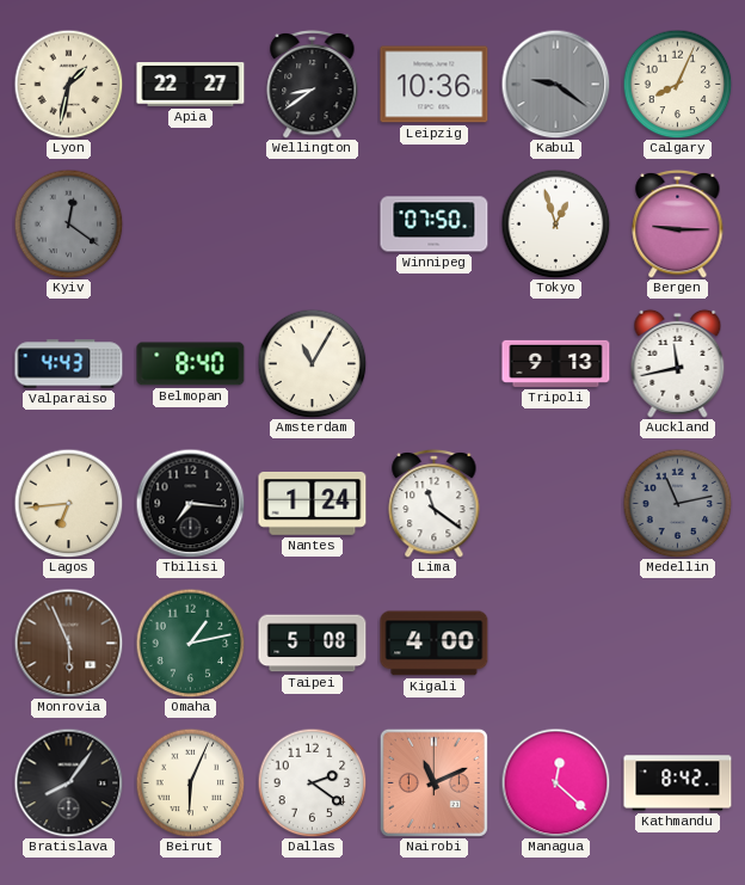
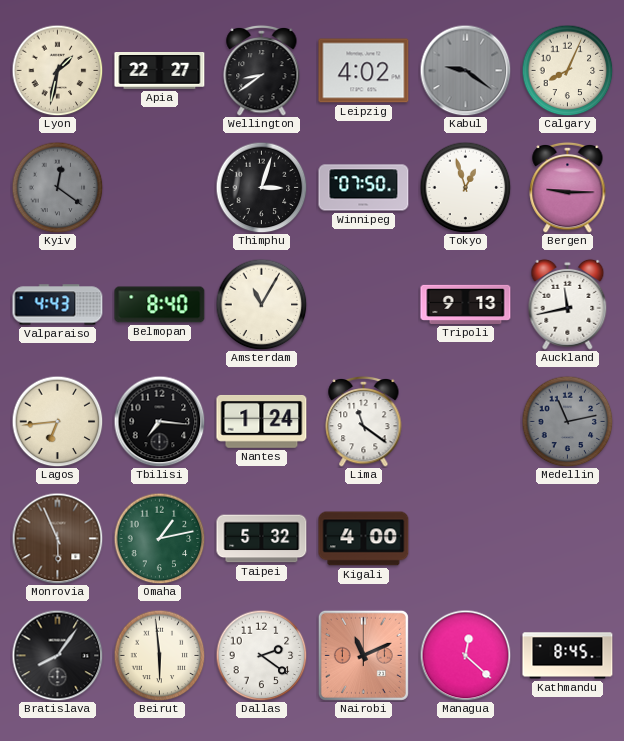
Leipzig: 10:36 -> 4:02
Thimphu: none -> 3:03
Taipei: 5:08 -> 5:32
Beirut: 6:04 -> 5:59
Kathmandu: 8:42 -> 8:45
